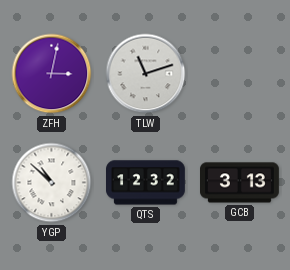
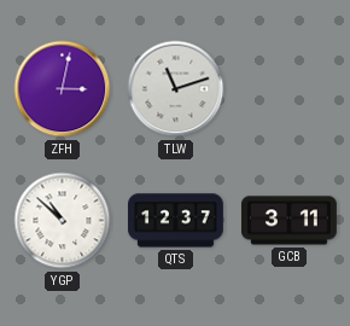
QTS: 12:32 -> 12:37
GCB: 3:13 -> 3:11
